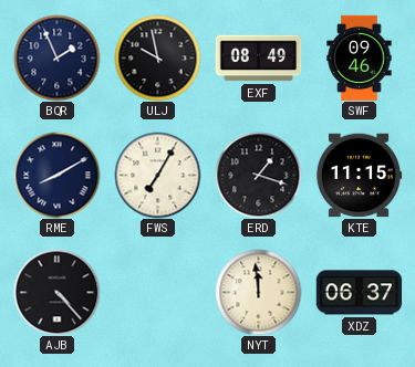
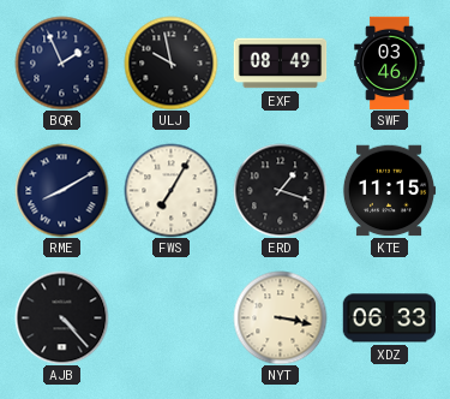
SWF: 09:46 -> 03:46
NYT: 11:59 -> 3:17
XDZ: 06:37 -> 06:33
